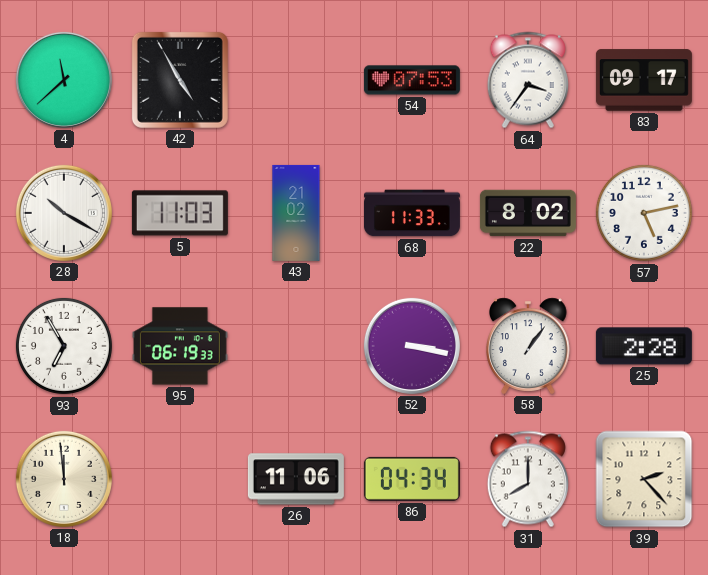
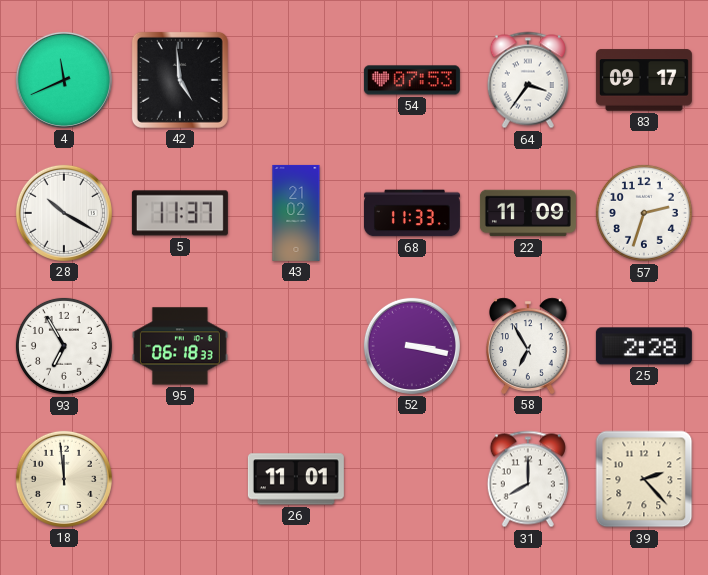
4: 11:38 -> 11:41
42: 4:55 -> 4:59
5: 11:03 -> 11:37
22: 8:02 -> 11:09
57: 5:13 -> 2:33
95: 06:19 -> 06:18
58: 1:06 -> 6:55
26: 11:06 -> 11:01
86: 04:34 -> none
